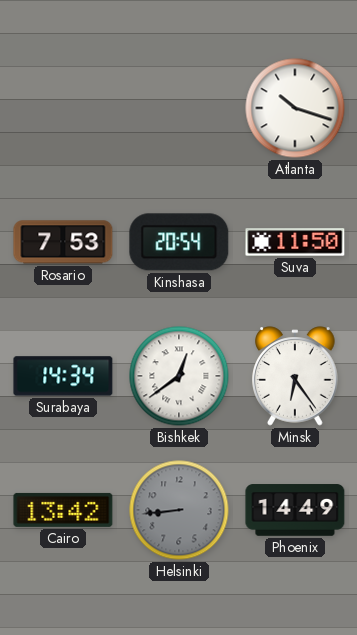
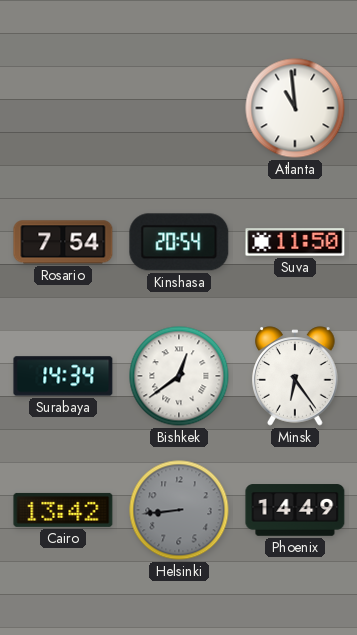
Atlanta: 10:18 -> 10:59
Rosario: 7:53 -> 7:54
